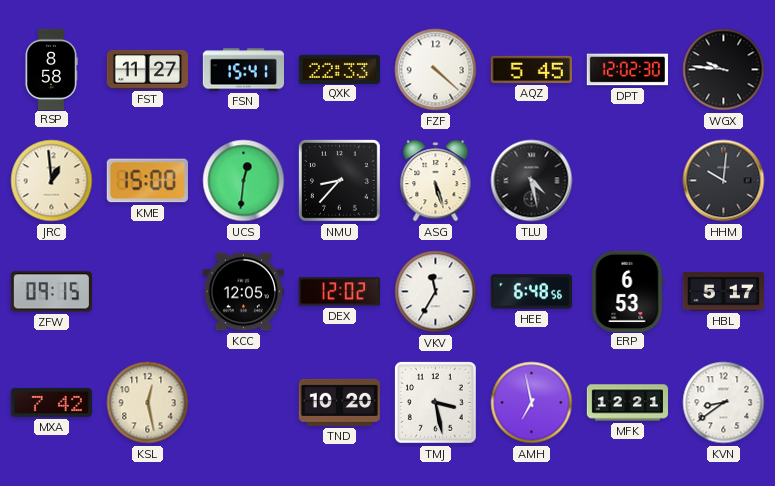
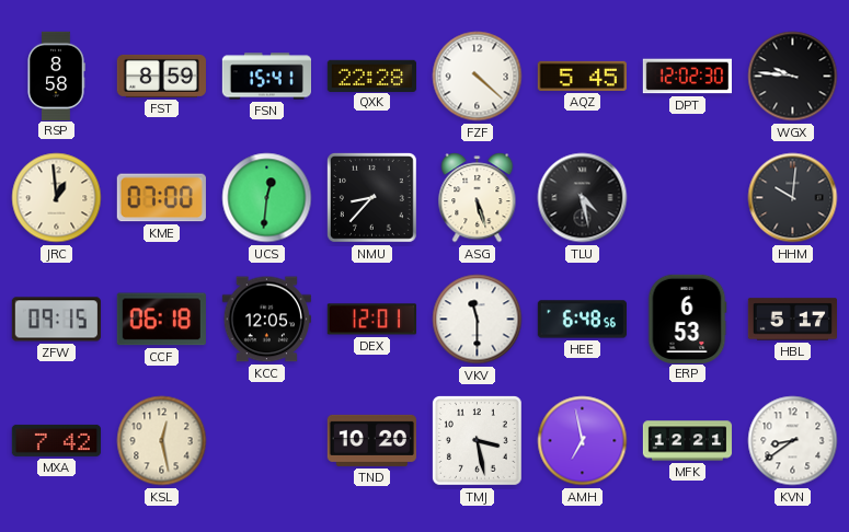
FST: 11:27 -> 8:59
QXK: 22:33 -> 22:28
KME: 15:00 -> 07:00
CCF: none -> 06:18
DEX: 12:02 -> 12:01
VKV: 11:35 -> 11:30
